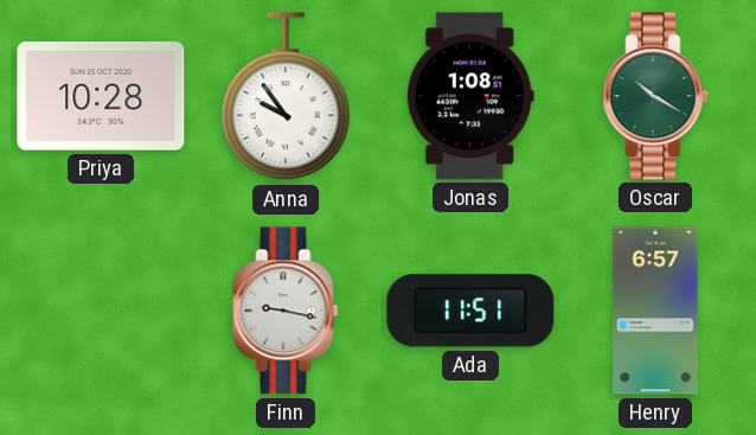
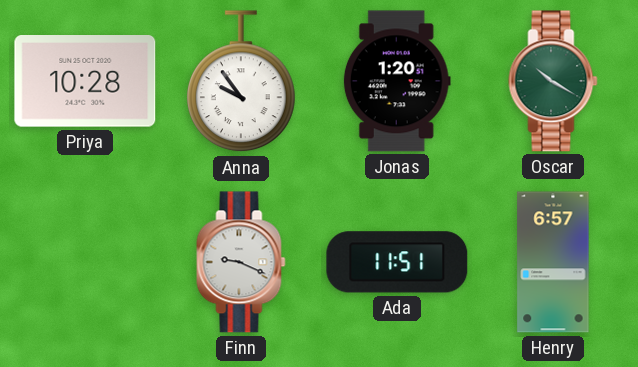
Jonas: 1:08 -> 1:20
Finn: 9:17 -> 9:19
